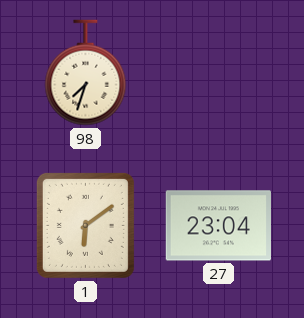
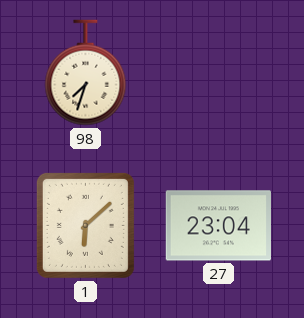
1: 6:09 -> 6:08
